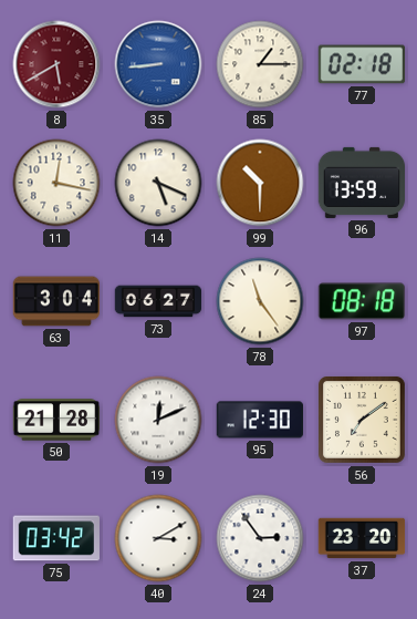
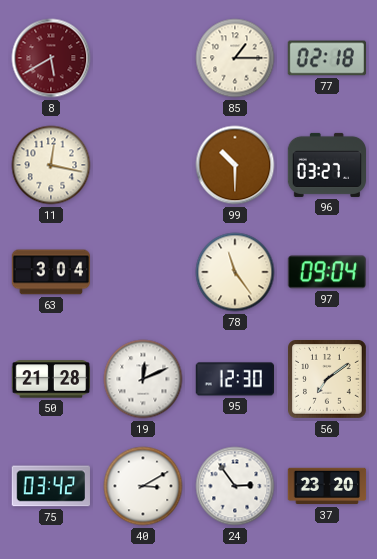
35: 8:44 -> none
14: 5:19 -> none
96: 13:59 -> 03:27
73: 06:27 -> none
97: 08:18 -> 09:04
